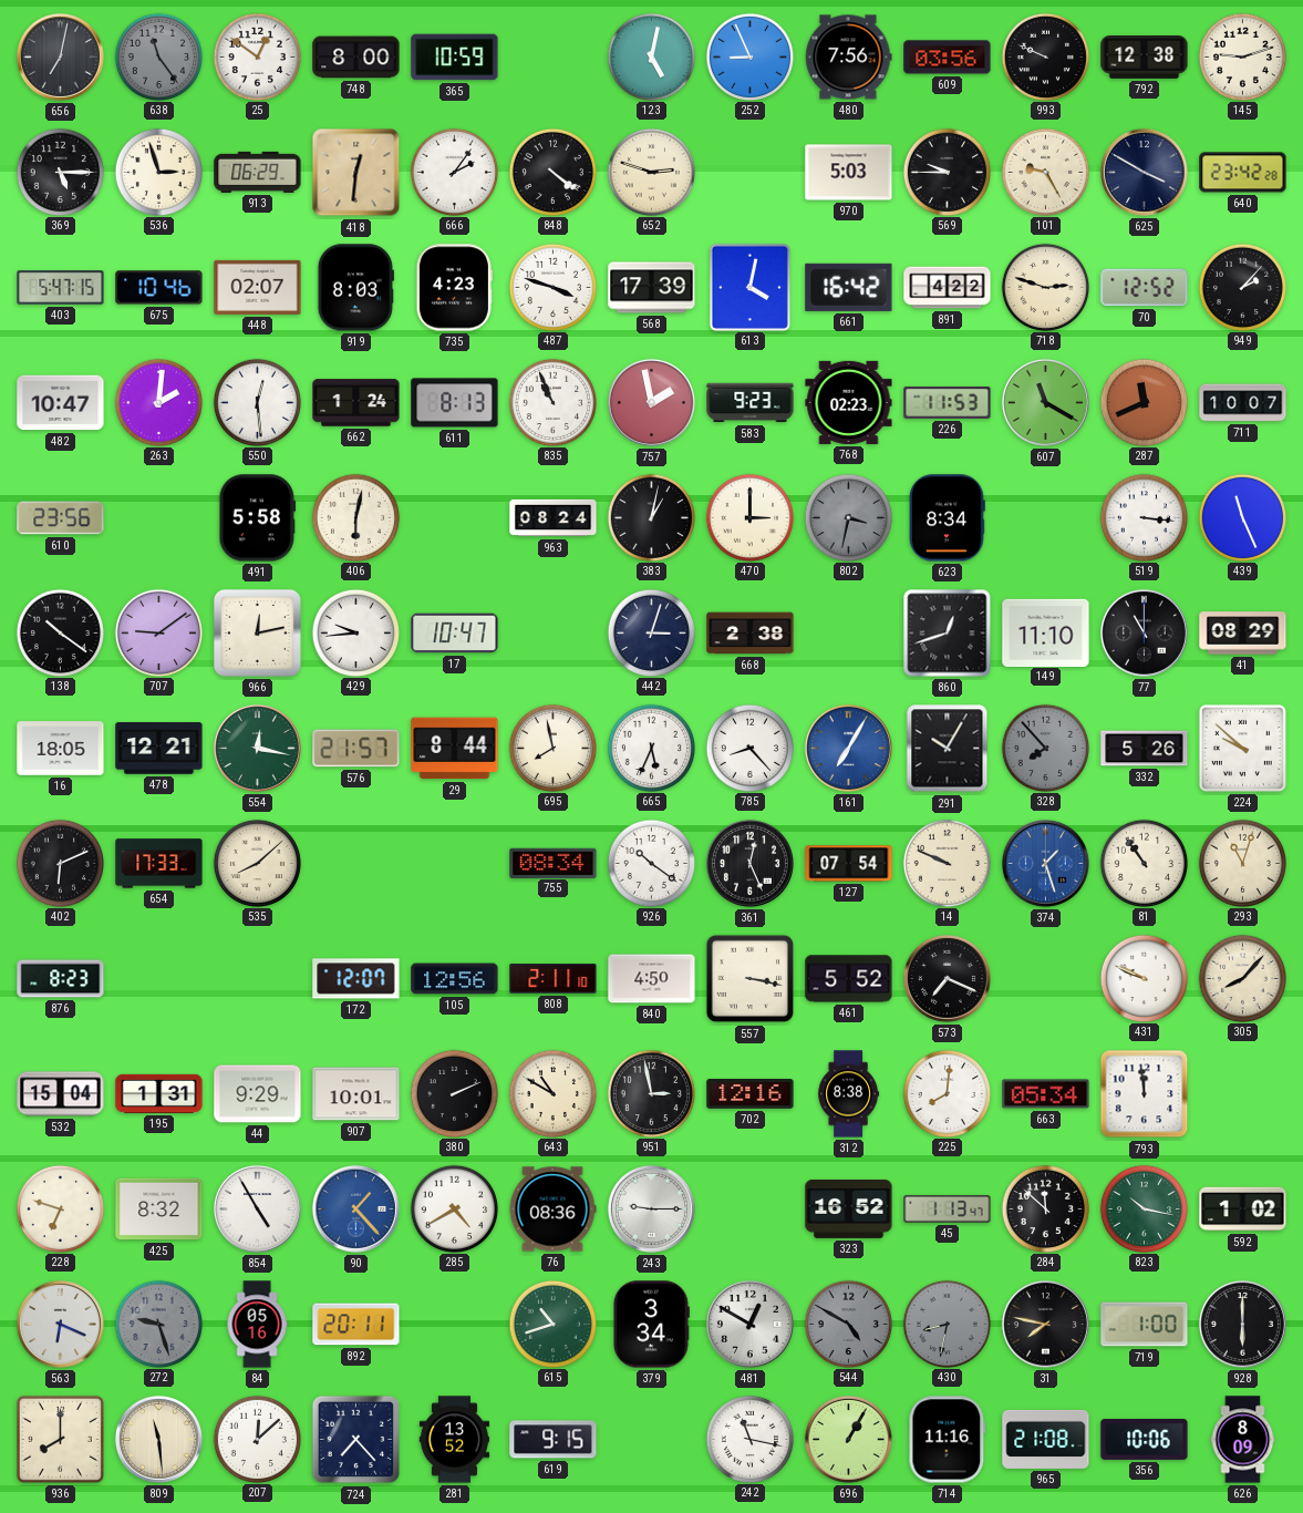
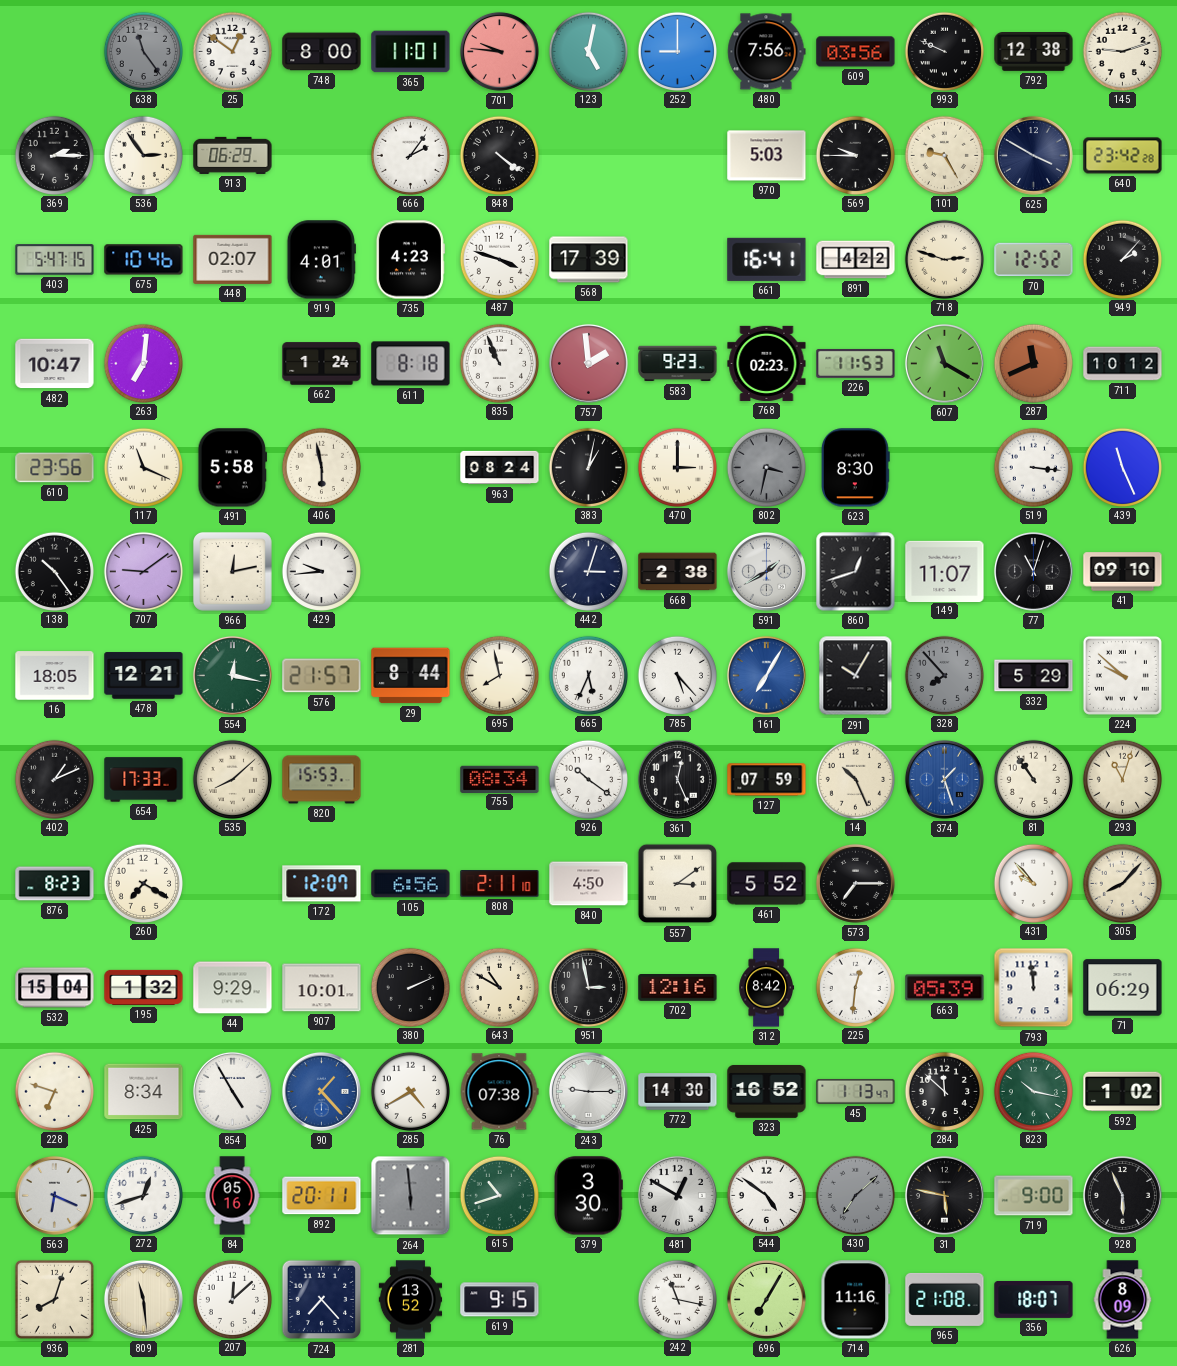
656: 7:02 -> none
365: 10:59 -> 11:01
701: none -> 9:46
252: 8:56 -> 9:00
369: 5:15 -> 2:15
536: 2:57 -> 2:54
418: 12:31 -> none
652: 2:48 -> none
919: 8:03 -> 4:01
613: 4:02 -> none
661: 16:42 -> 16:41
263: 2:01 -> 7:01
550: 12:29 -> none
611: 8:13 -> 8:18
757: 1:58 -> 1:59
711: 10:07 -> 10:12
117: none -> 11:19
406: 6:02 -> 5:58
623: 8:34 -> 8:30
138: 10:21 -> 10:24
17: 10:47 -> none
591: none -> 1:40
149: 11:10 -> 11:07
77: 11:00 -> 11:03
41: 08:29 -> 09:10
785: 8:23 -> 5:23
332: 5:26 -> 5:29
402: 6:11 -> 1:11
820: none -> 15:53
127: 07:54 -> 07:59
14: 9:49 -> 10:26
260: none -> 7:20
105: 12:56 -> 6:56
557: 3:17 -> 3:09
573: 7:19 -> 7:15
431: 9:49 -> 9:53
195: 1:31 -> 1:32
312: 8:38 -> 8:42
225: 8:01 -> 12:31
663: 05:34 -> 05:39
71: none -> 06:29
425: 8:32 -> 8:34
76: 08:36 -> 07:38
772: none -> 14:30
272: 9:27 -> 12:42
272 dial: grey -> white
264: none -> 5:59
379: 3:34 -> 3:30
544: 4:50 -> 4:51
544 dial: grey -> white
430: 8:32 -> 7:08
31: 7:47 -> 5:47
719: 1:00 -> 9:00
928: 6:00 -> 5:56
936: 8:00 -> 8:03
696: 1:05 -> 7:05
356: 10:06 -> 18:07
